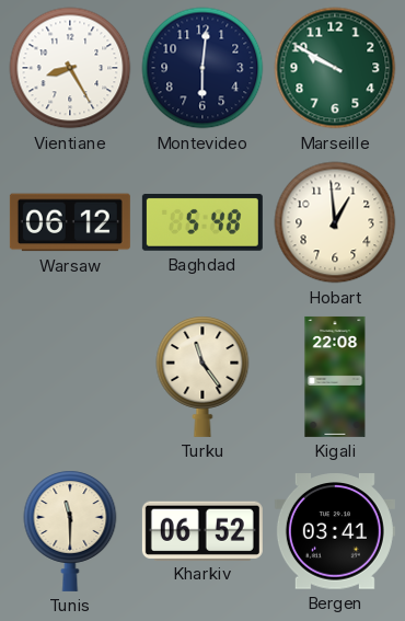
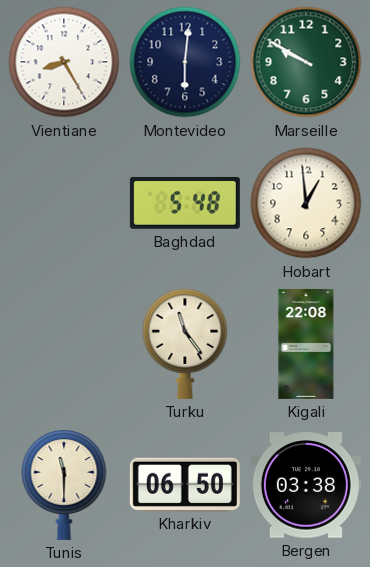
Warsaw: 06:12 -> none
Kharkiv: 06:52 -> 06:50
Bergen: 03:41 -> 03:38
